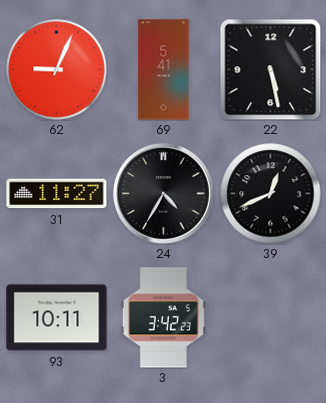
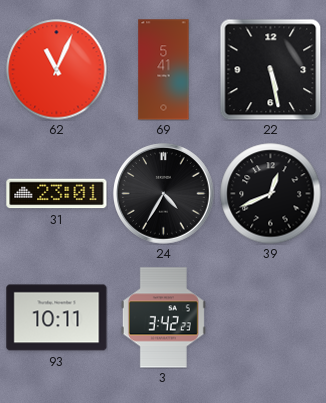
62: 9:04 -> 11:04
31: 11:27 -> 23:01
